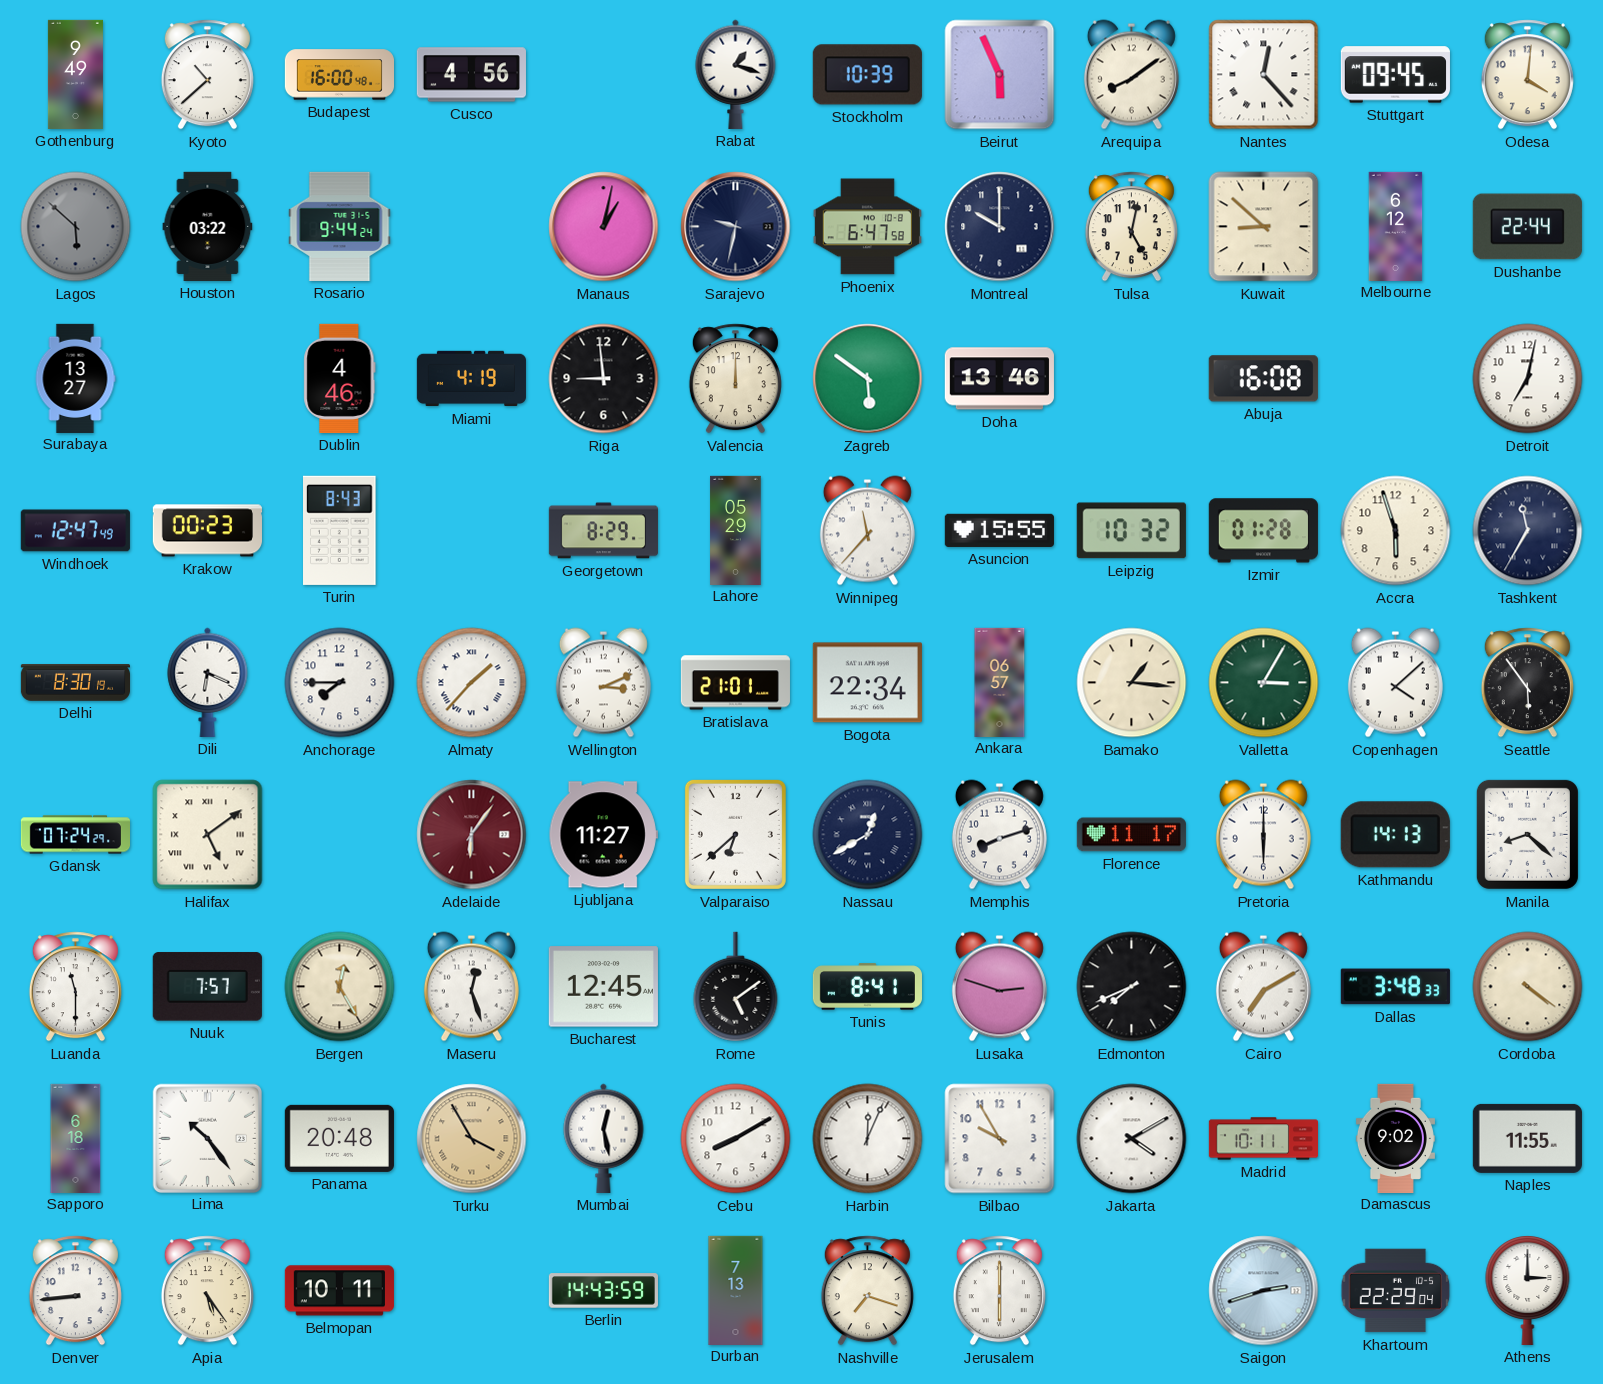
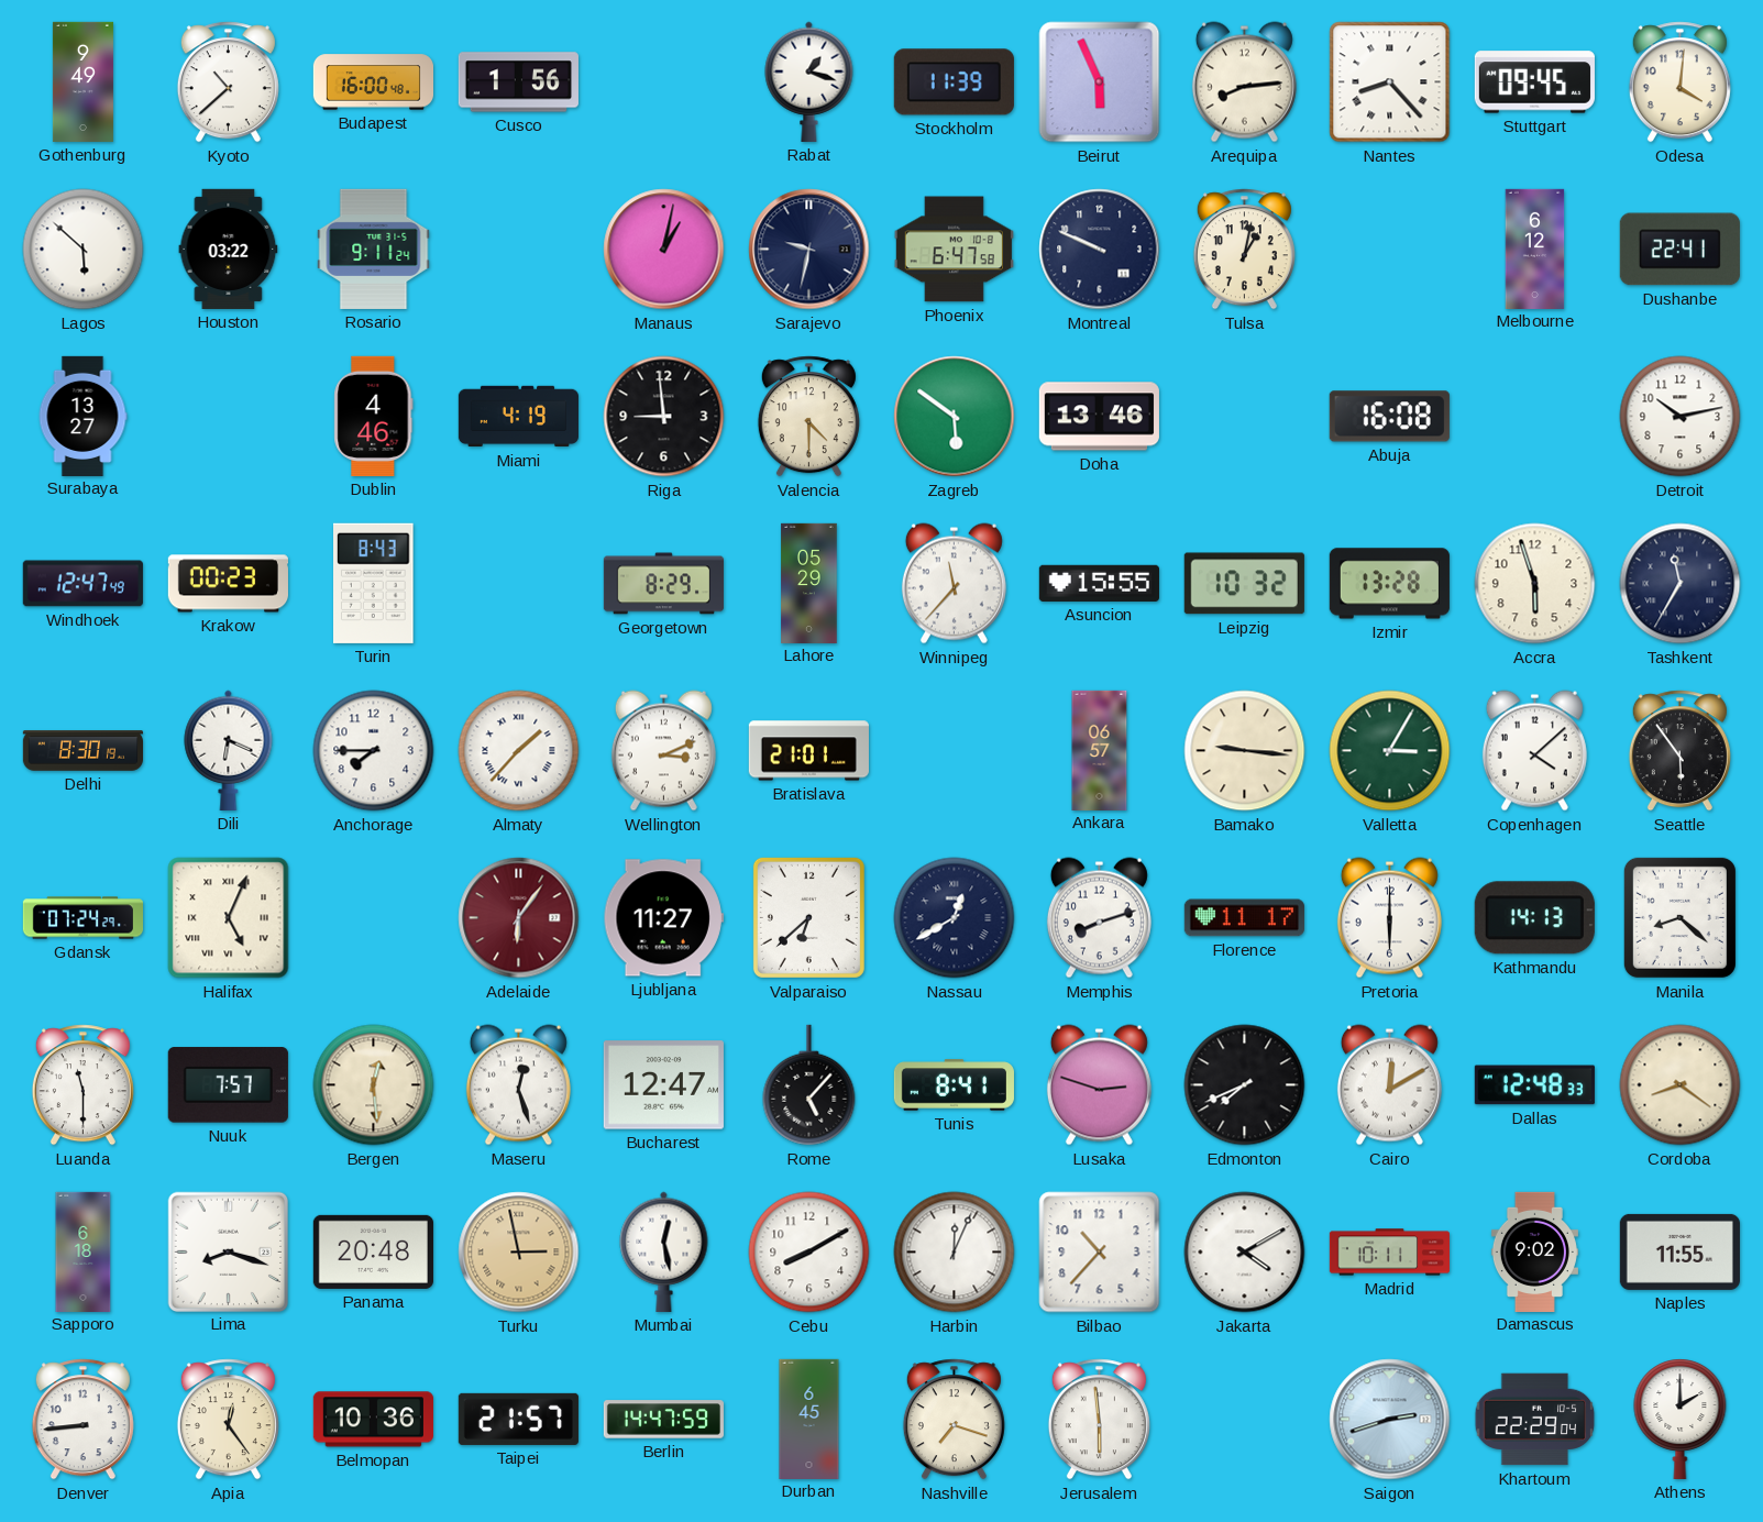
Cusco: 4:56 -> 1:56
Stockholm: 10:39 -> 11:39
Arequipa: 8:09 -> 8:14
Nantes: 12:23 -> 8:23
Lagos dial: grey -> white
Rosario: 9:44 -> 9:11
Montreal: 10:00 -> 9:49
Tulsa: 5:02 -> 1:02
Kuwait: 8:52 -> none
Dushanbe: 22:44 -> 22:41
Valencia: 12:00 -> 4:30
Detroit: 7:02 -> 10:13
Izmir: 01:28 -> 13:28
Bogota: 22:34 -> none
Bamako: 1:16 -> 9:16
Halifax: 5:09 -> 5:04
Bergen: 12:25 -> 12:29
Bucharest: 12:45 -> 12:47
Rome: 5:09 -> 5:07
Cairo: 7:10 -> 12:10
Dallas: 3:48 -> 12:48
Cordoba: 4:21 -> 8:21
Lima: 10:24 -> 8:18
Turku: 3:55 -> 2:58
Bilbao: 9:55 -> 10:37
Apia: 5:24 -> 12:24
Belmopan: 10:11 -> 10:36
Taipei: none -> 21:57
Berlin: 14:43 -> 14:47
Durban: 7:13 -> 6:45
Jerusalem: 6:00 -> 5:59
Athens: 3:00 -> 2:00
